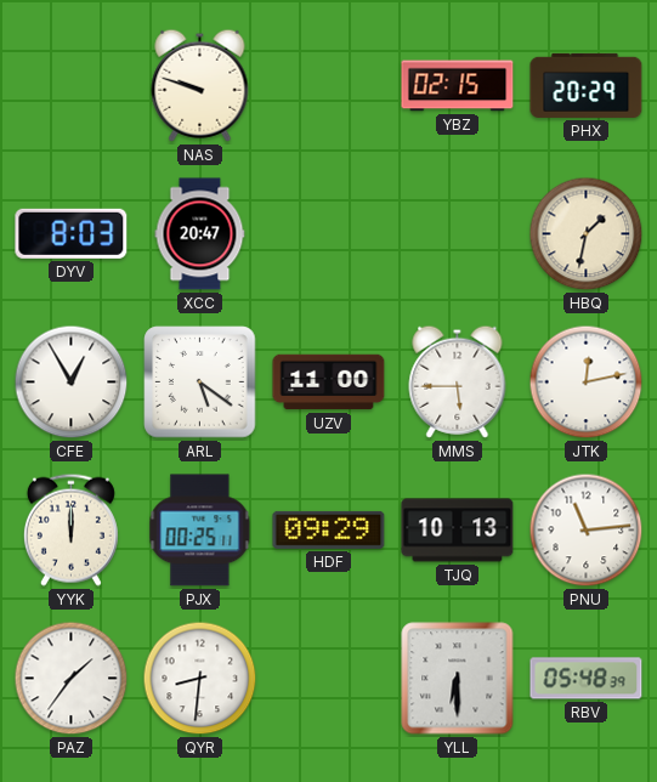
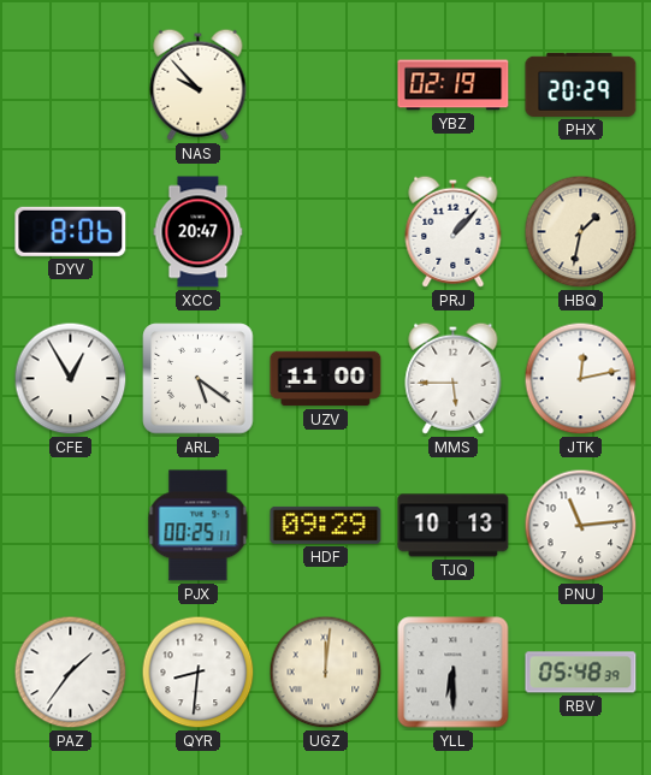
NAS: 9:48 -> 9:53
YBZ: 02:15 -> 02:19
DYV: 8:03 -> 8:06
PRJ: none -> 1:07
YYK: 12:00 -> none
UGZ: none -> 12:01
